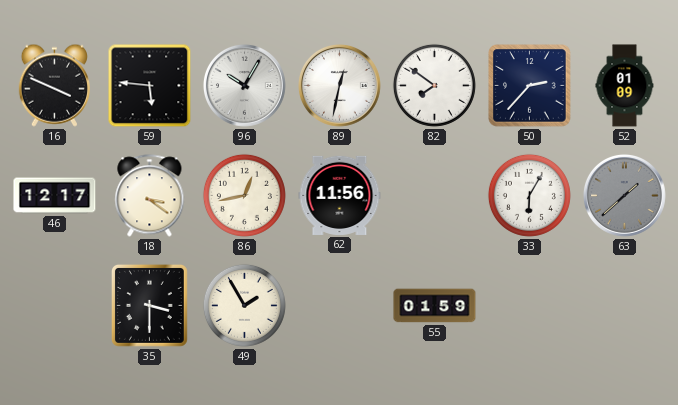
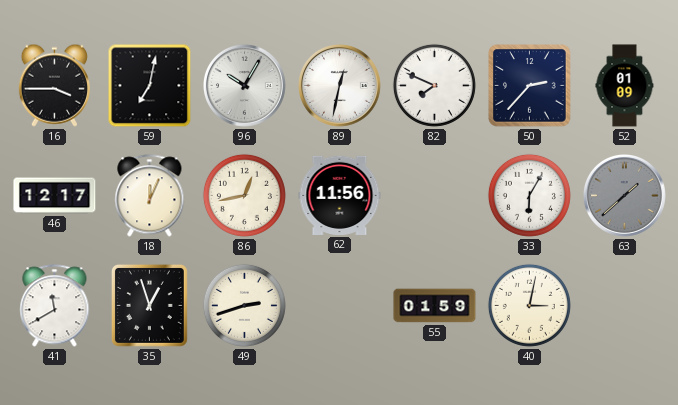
16: 3:49 -> 3:45
59: 5:46 -> 7:02
82: 7:51 -> 7:49
18: 3:21 -> 12:04
41: none -> 11:40
35: 3:30 -> 12:57
49: 1:55 -> 2:42
40: none -> 3:02
